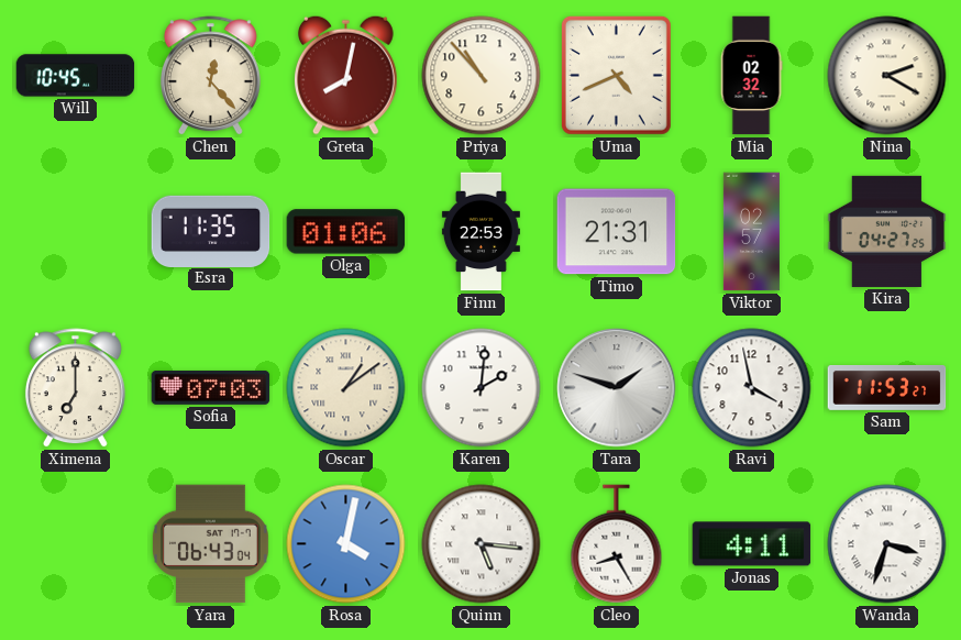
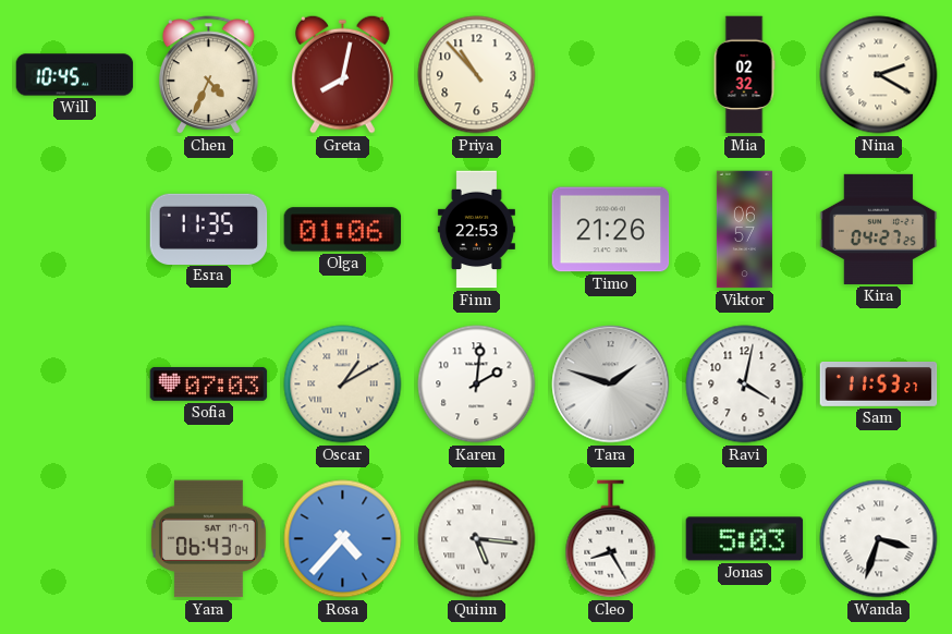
Chen: 12:23 -> 4:34
Uma: 4:41 -> none
Timo: 21:31 -> 21:26
Viktor: 02:57 -> 06:57
Ximena: 7:00 -> none
Oscar: 1:09 -> 1:10
Ravi: 3:58 -> 4:02
Rosa: 4:02 -> 4:37
Jonas: 4:11 -> 5:03
